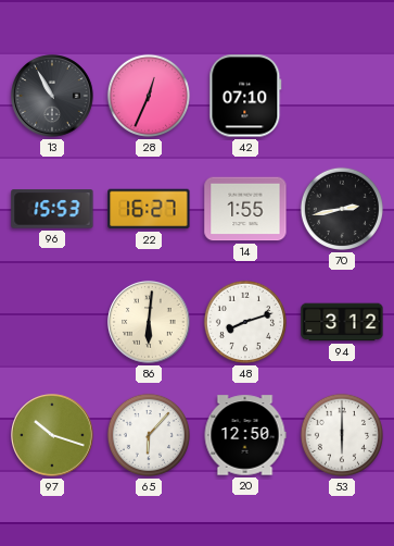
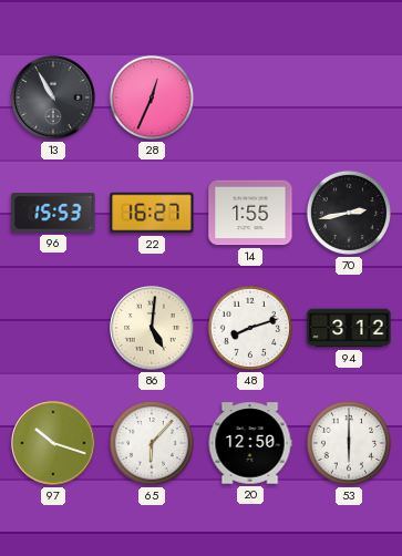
42: 07:10 -> none
86: 6:01 -> 5:01
